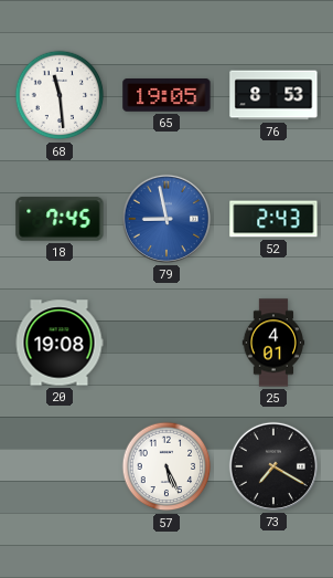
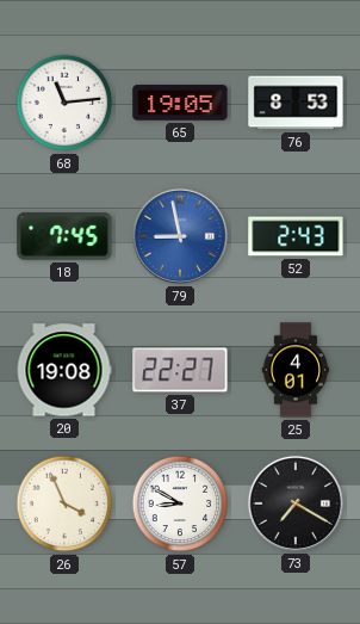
68: 11:29 -> 11:14
37: none -> 22:27
26: none -> 3:56
57: 5:26 -> 8:50
